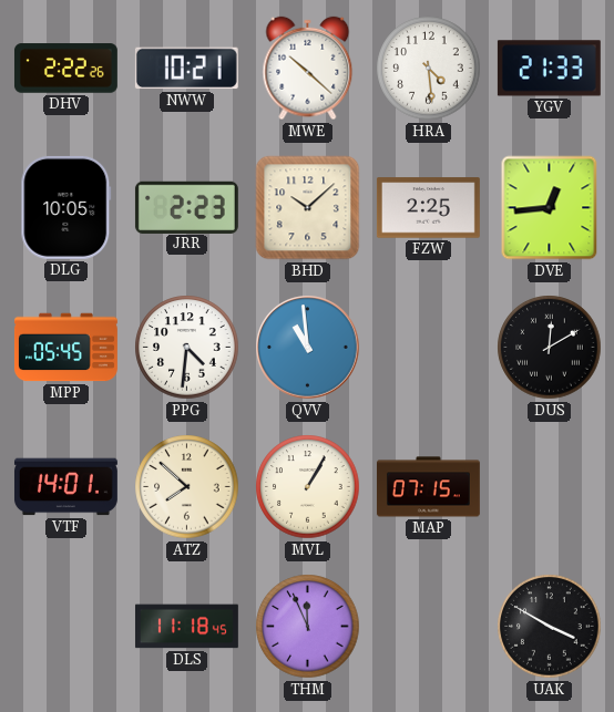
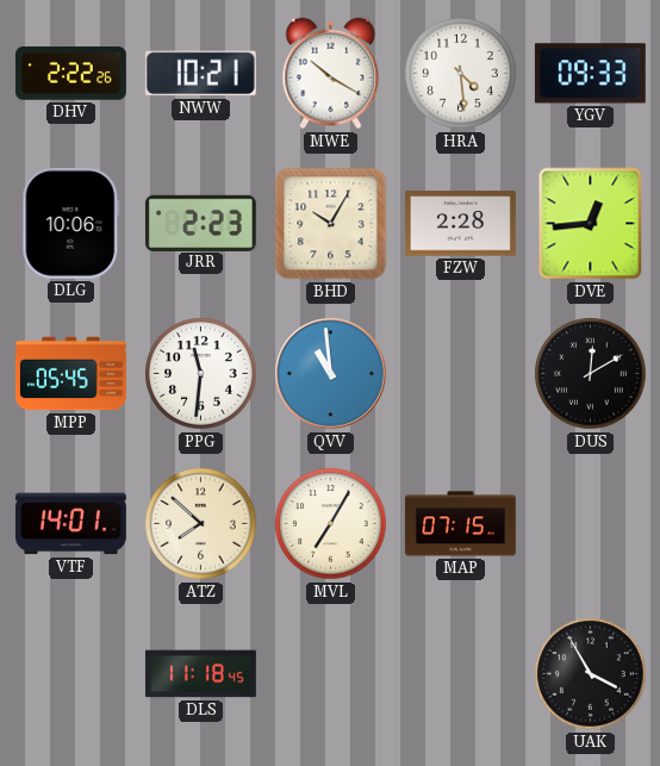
MWE: 10:22 -> 10:20
YGV: 21:33 -> 09:33
DLG: 10:05 -> 10:06
BHD: 10:08 -> 10:05
FZW: 2:25 -> 2:28
PPG: 4:31 -> 11:31
MVL: 1:05 -> 7:05
THM: 11:56 -> none
UAK: 3:50 -> 3:55
